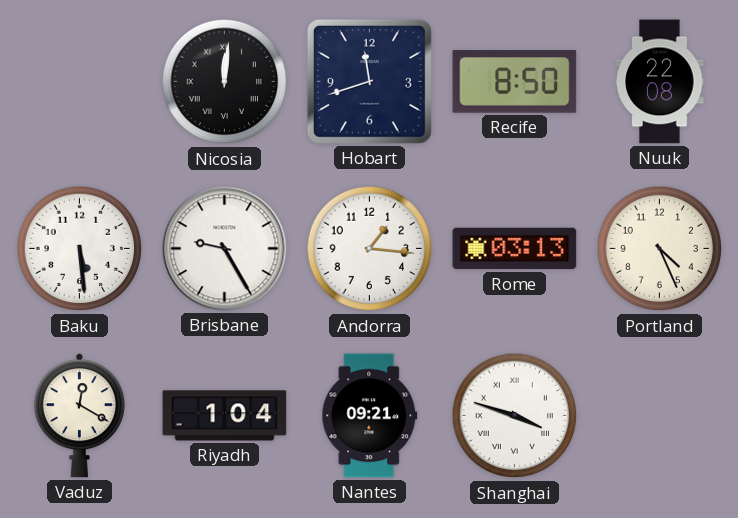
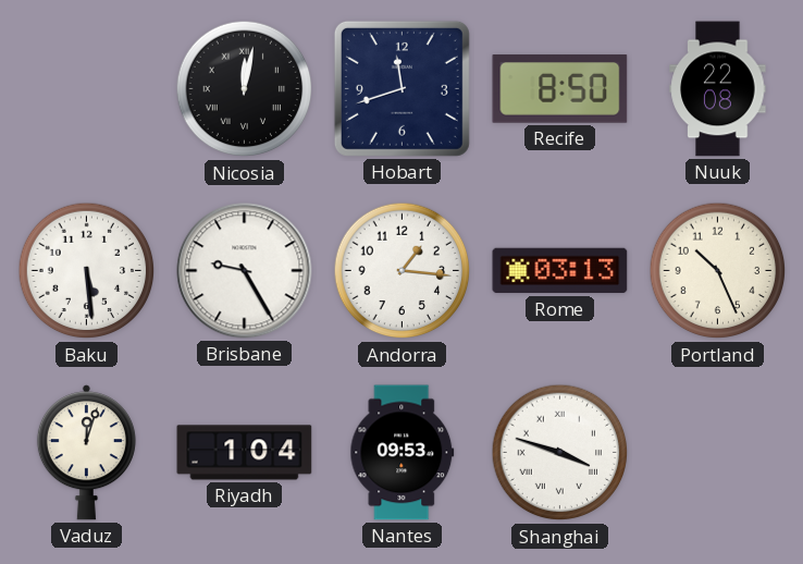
Nicosia: 12:01 -> 12:02
Portland: 4:26 -> 10:26
Vaduz: 12:20 -> 12:03
Nantes: 09:21 -> 09:53
